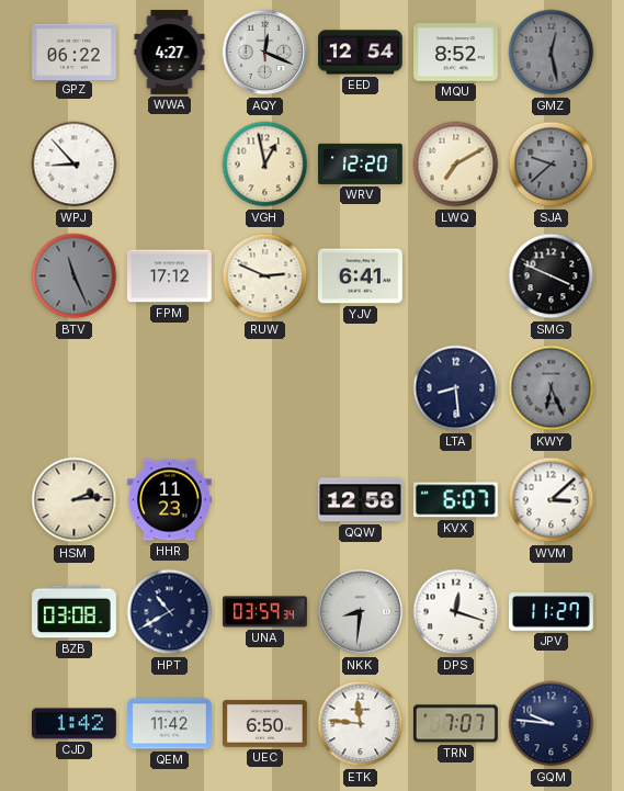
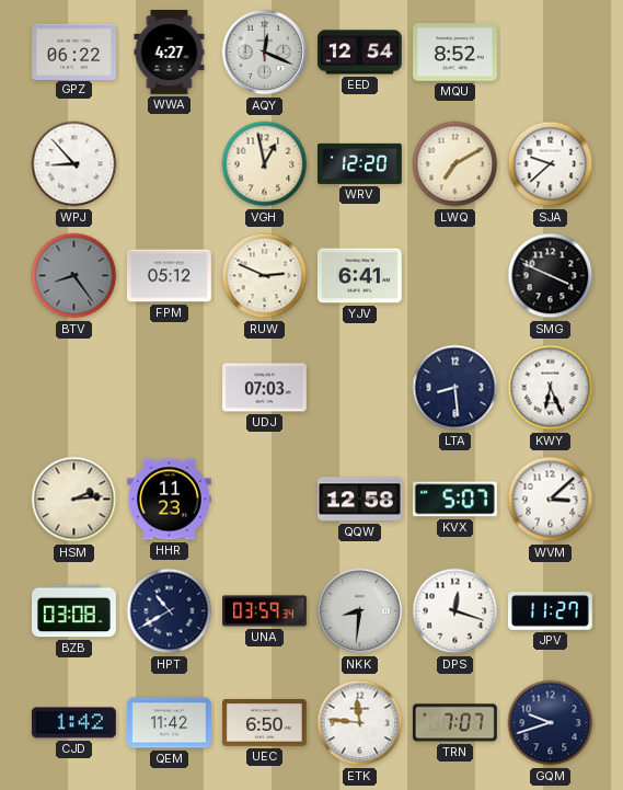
GMZ: 12:28 -> none
SJA dial: grey -> white
BTV: 11:26 -> 8:24
FPM: 17:12 -> 05:12
UDJ: none -> 07:03
KWY dial: grey -> white
KVX: 6:07 -> 5:07
GQM: 9:46 -> 9:42
